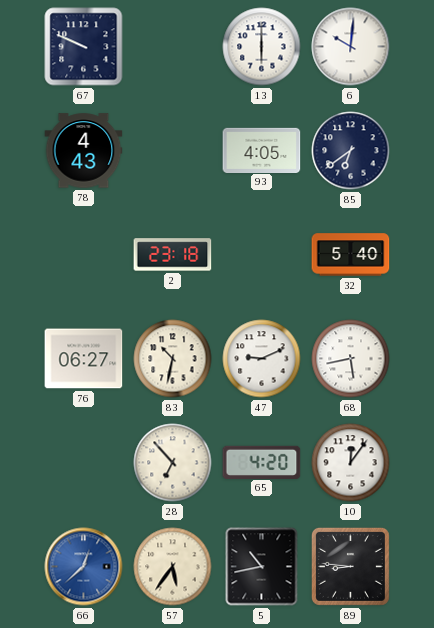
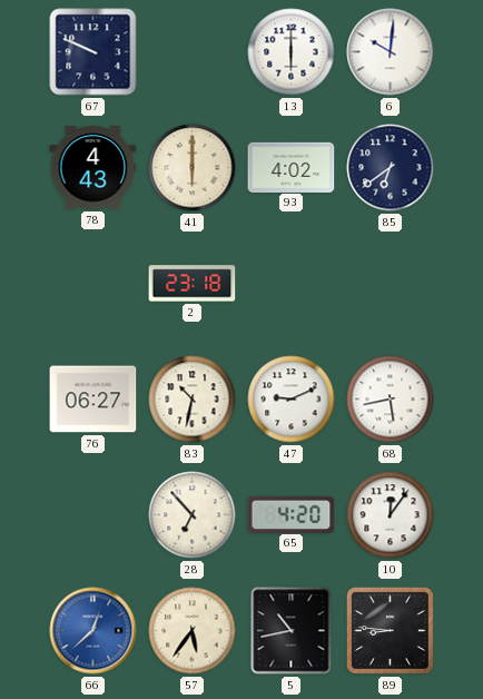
41: none -> 6:00
93: 4:05 -> 4:02
32: 5:40 -> none
